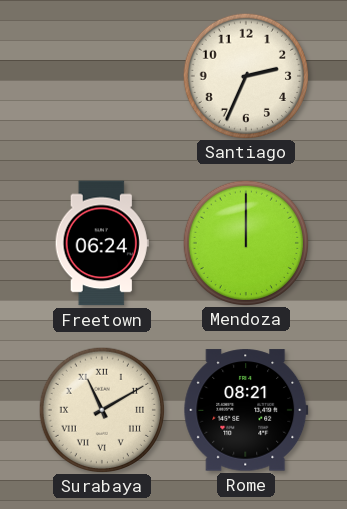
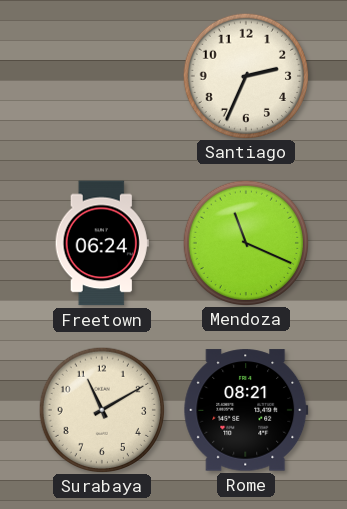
Mendoza: 12:00 -> 11:19
Surabaya numerals: Roman -> Arabic
